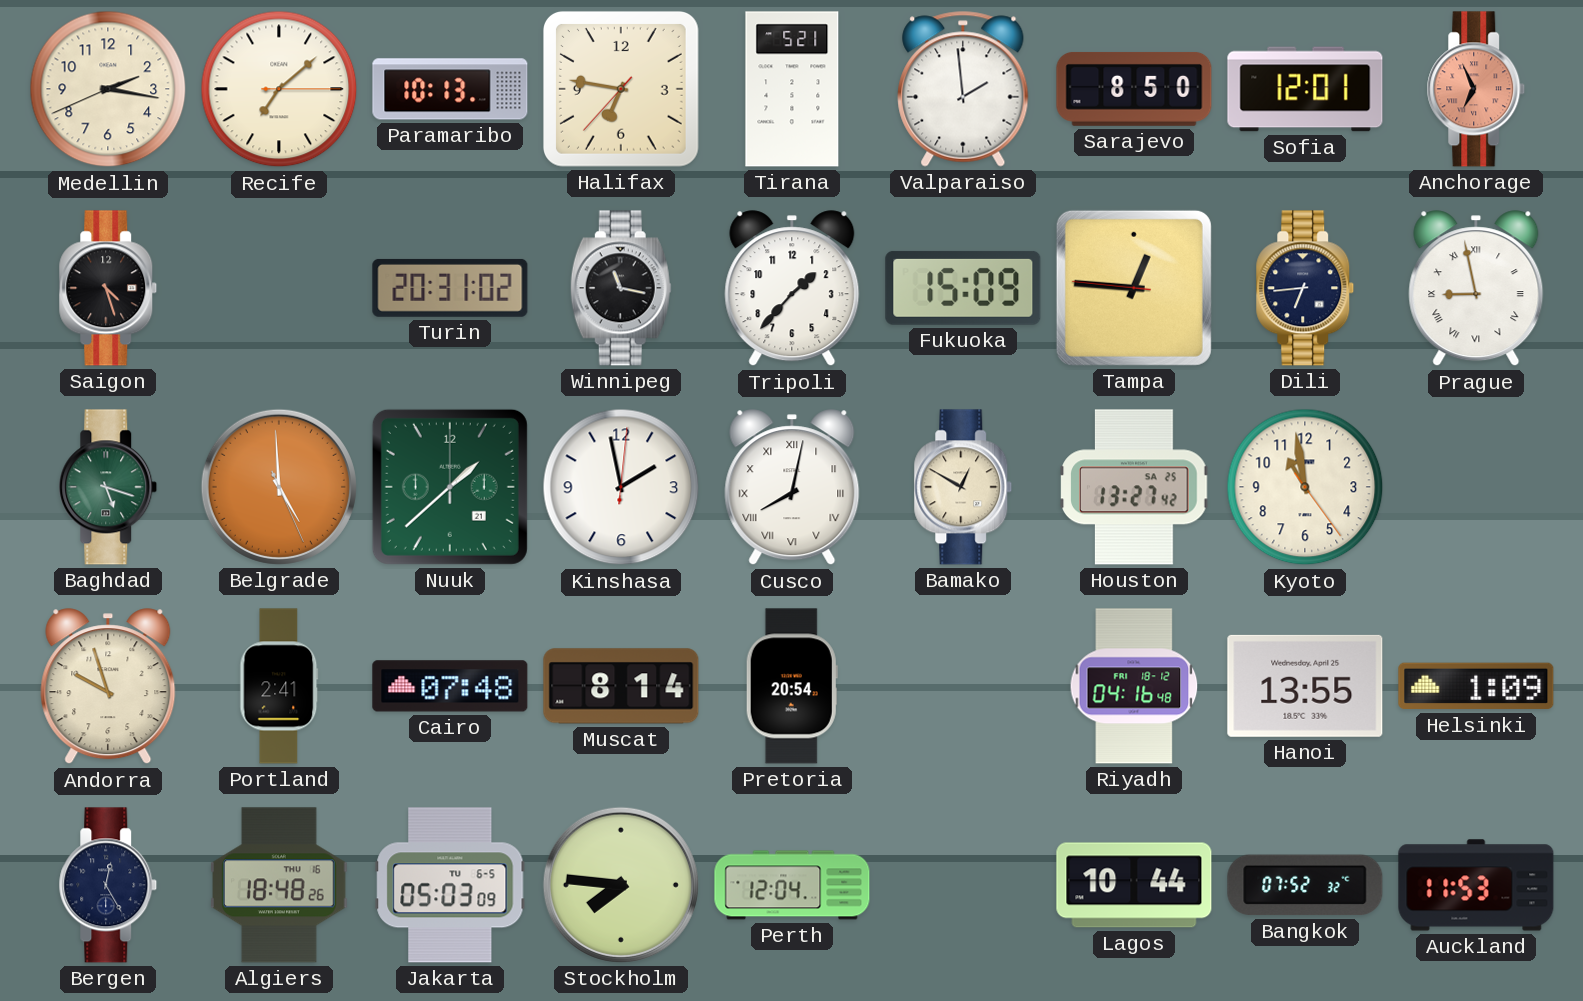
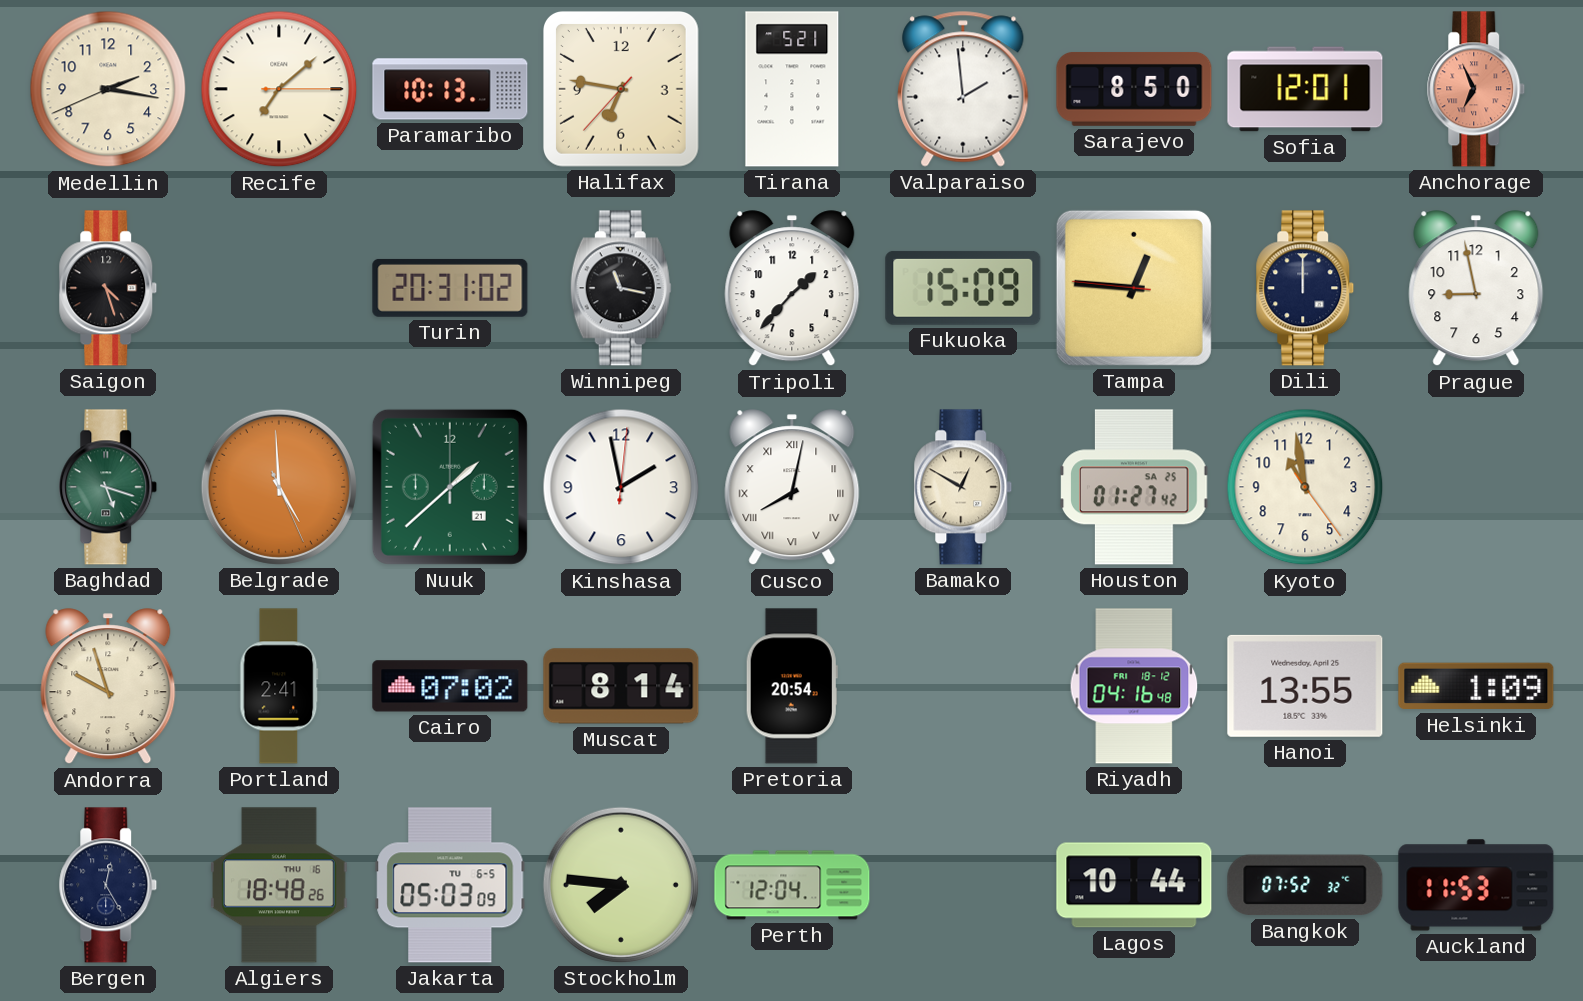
Dili: 6:44 -> 12:00
Prague numerals: Roman -> Arabic
Houston: 13:27 -> 01:27
Cairo: 07:48 -> 07:02
